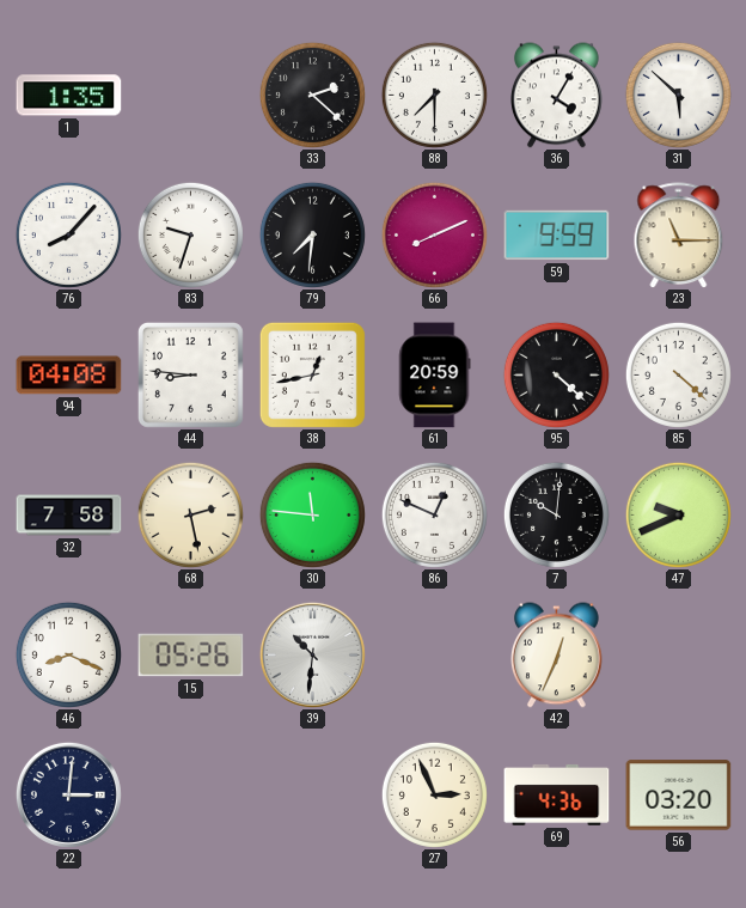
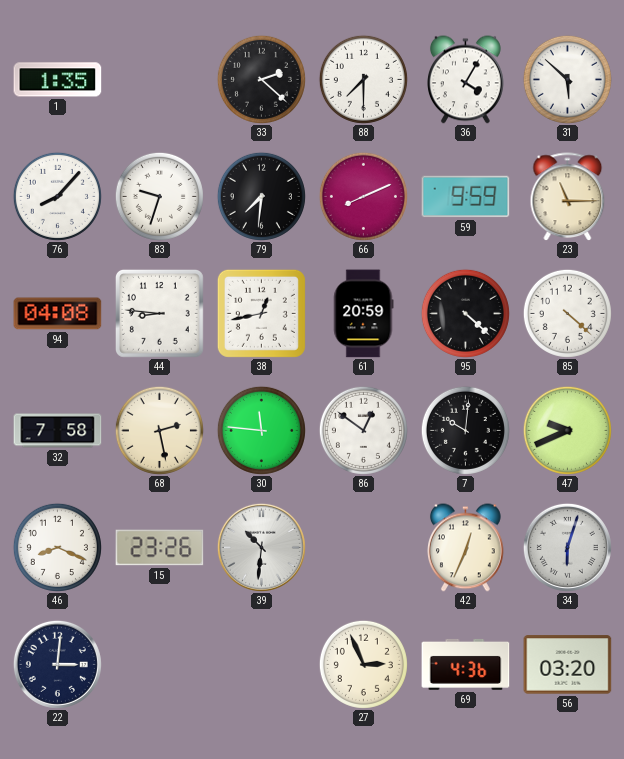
86: 12:49 -> 12:51
15: 05:26 -> 23:26
34: none -> 6:03
